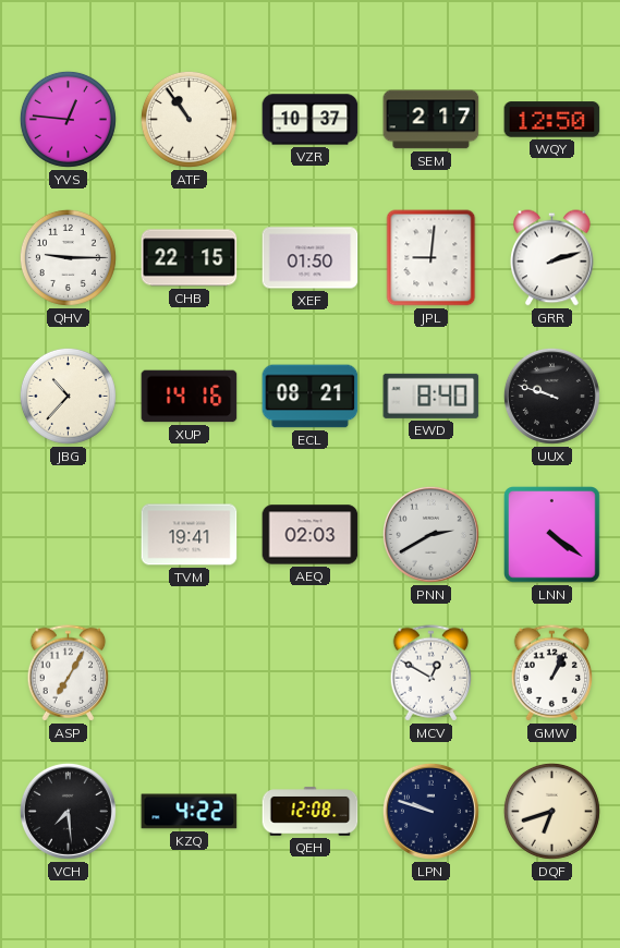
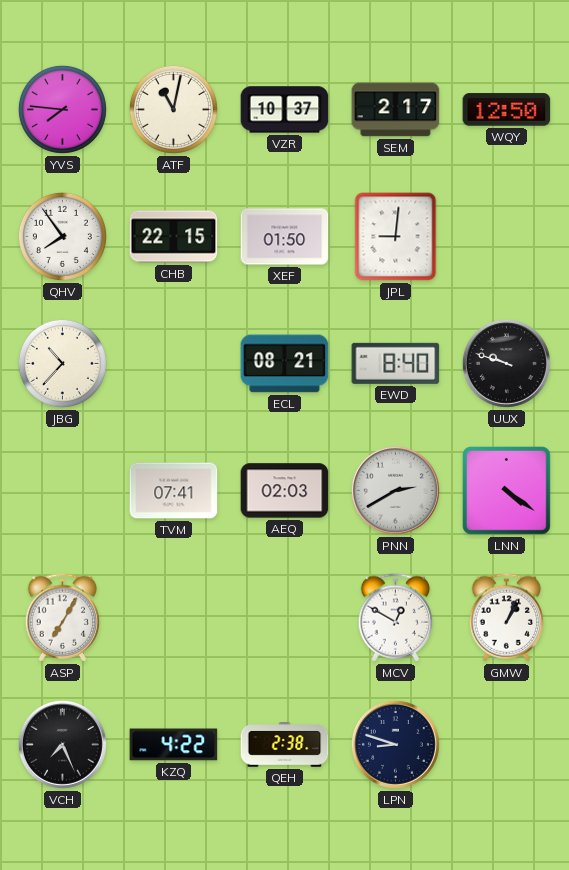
YVS: 12:46 -> 7:46
ATF: 10:54 -> 11:02
QHV: 9:15 -> 7:54
GRR: 2:12 -> none
XUP: 14:16 -> none
TVM: 19:41 -> 07:41
VCH: 7:29 -> 7:26
QEH: 12:08 -> 2:38
LPN: 9:48 -> 8:48
DQF: 6:42 -> none
